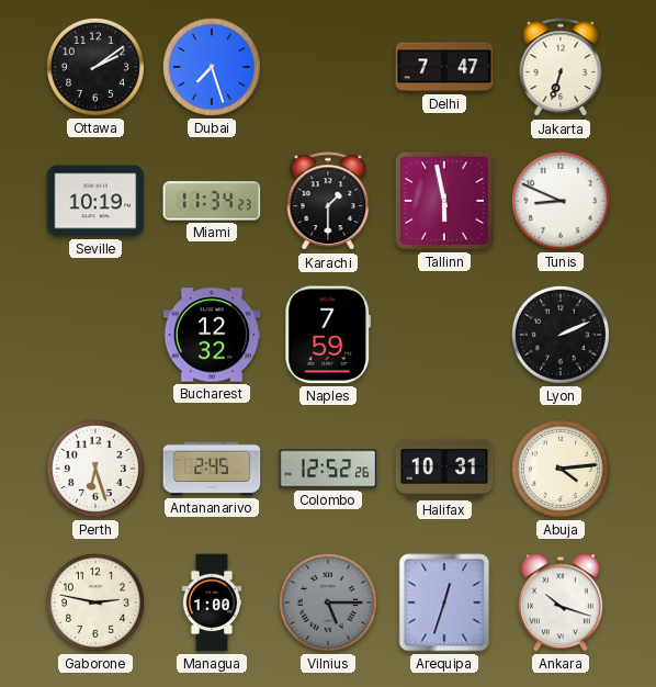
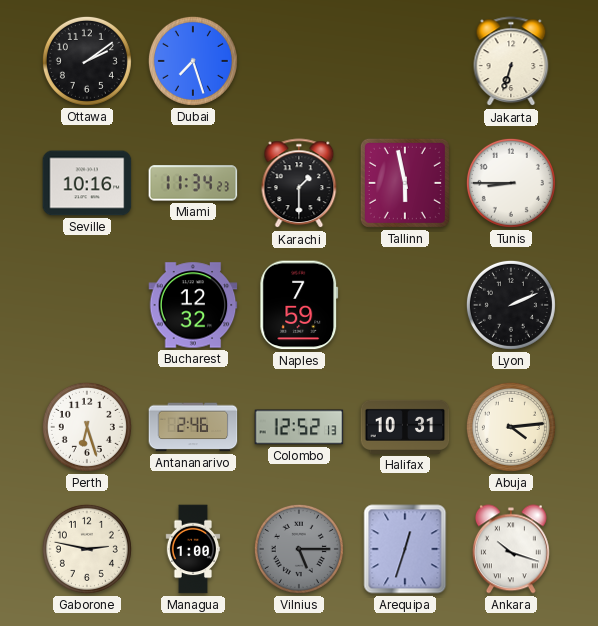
Delhi: 7:47 -> none
Seville: 10:19 -> 10:16
Tunis: 8:49 -> 8:45
Antananarivo: 2:45 -> 2:46
Colombo: 12:52:26 -> 12:52:13
